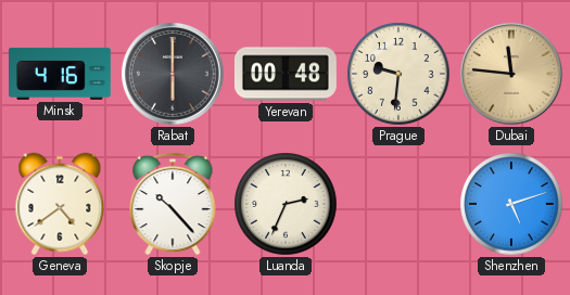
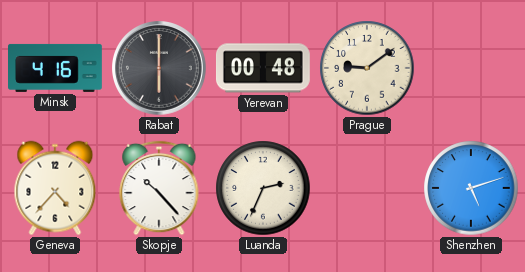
Prague: 9:31 -> 9:09
Dubai: 11:46 -> none
Geneva: 4:39 -> 4:37
